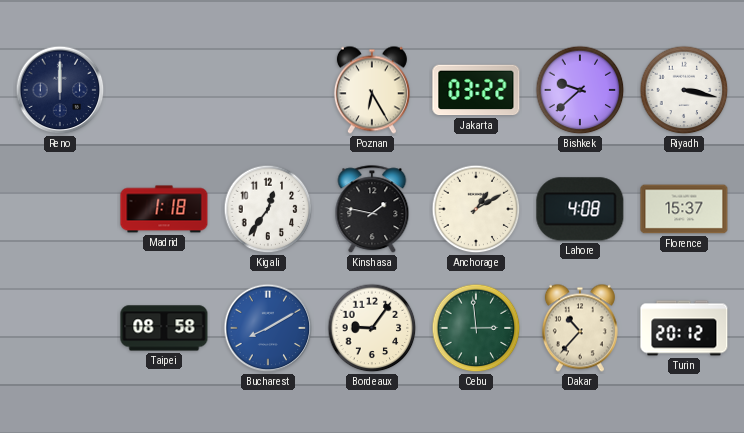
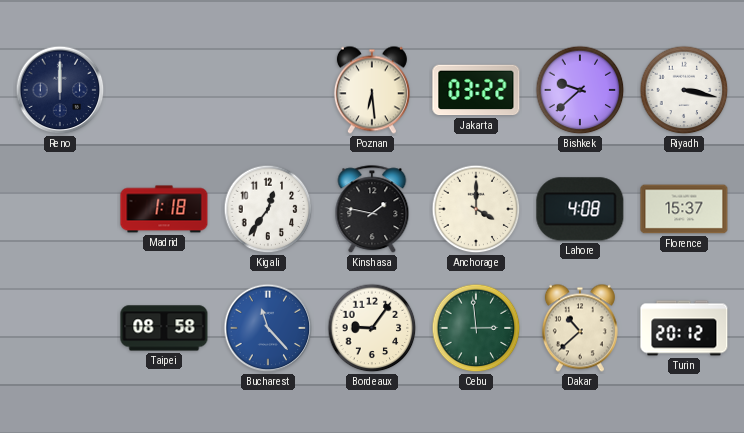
Poznan: 6:25 -> 6:29
Anchorage: 1:10 -> 4:00
Bucharest: 8:10 -> 11:23
Dakar: 10:37 -> 10:38
